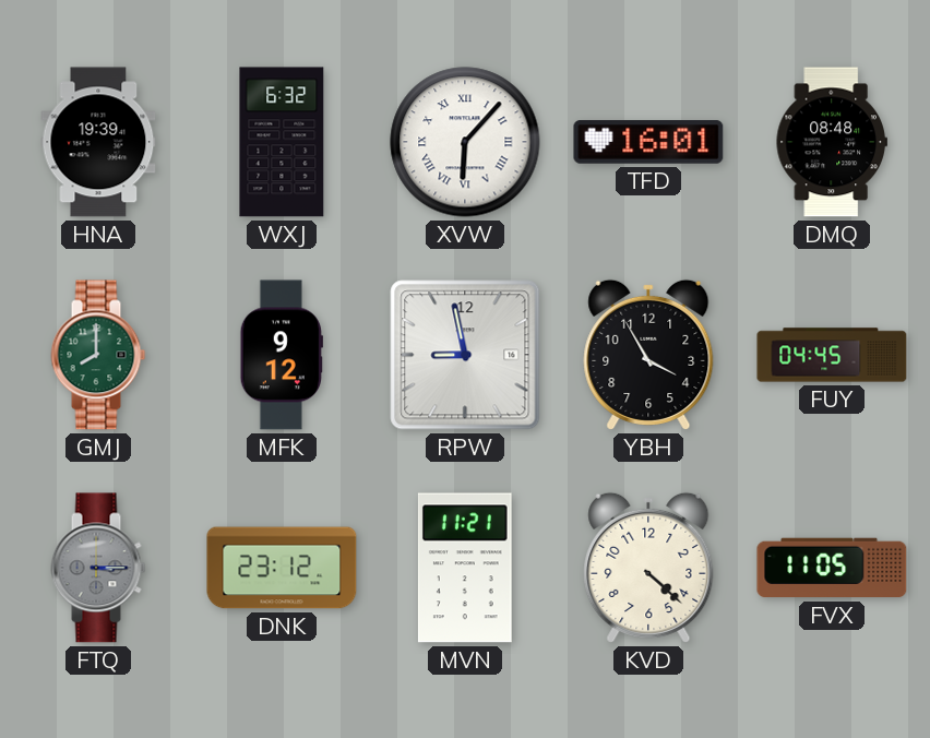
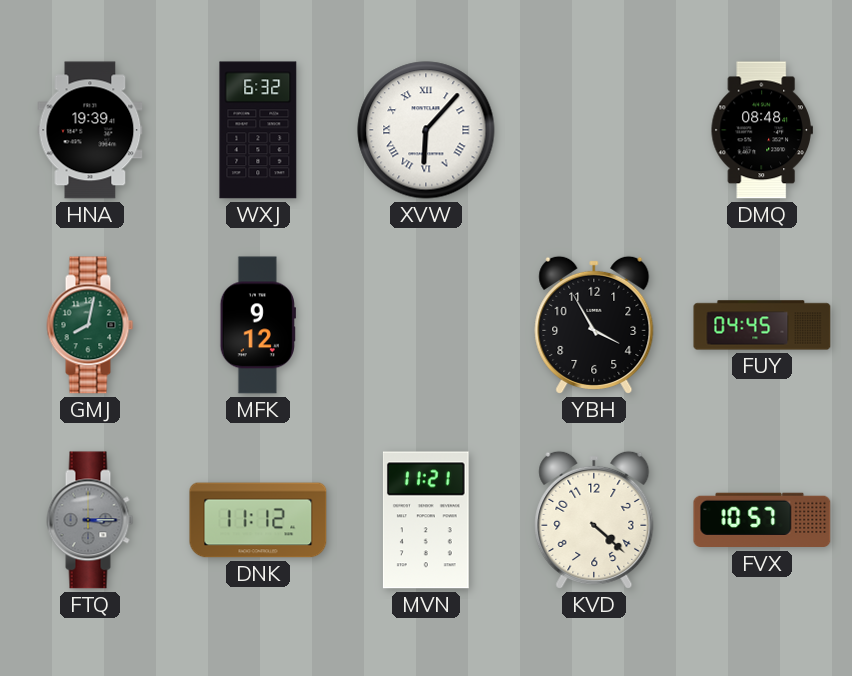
TFD: 16:01 -> none
GMJ: 8:00 -> 8:02
RPW: 8:58 -> none
DNK: 23:12 -> 11:12
FVX: 11:05 -> 10:57
